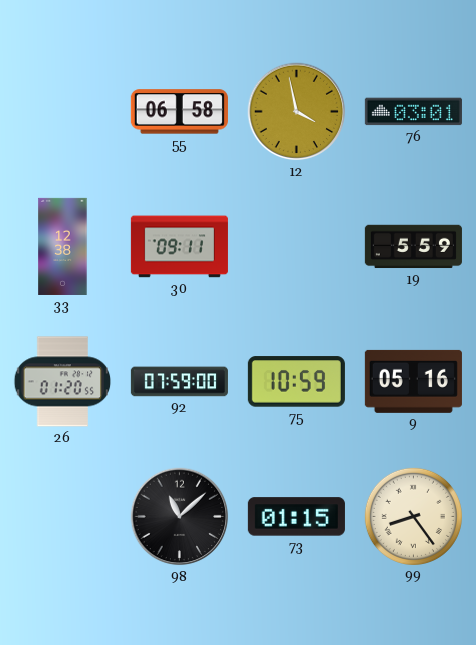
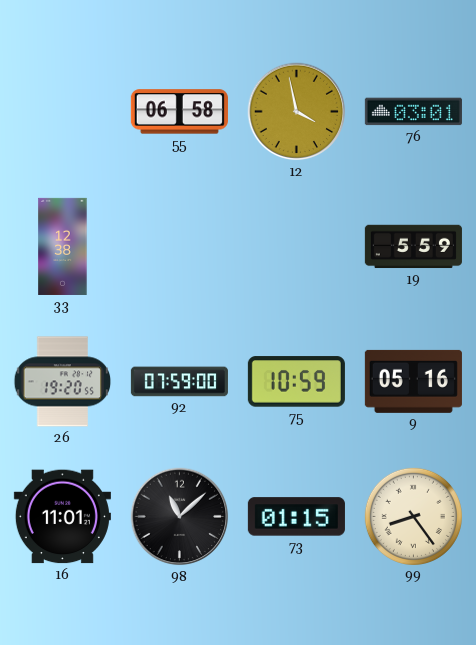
30: 09:11 -> none
26: 01:20 -> 19:20
16: none -> 11:01
